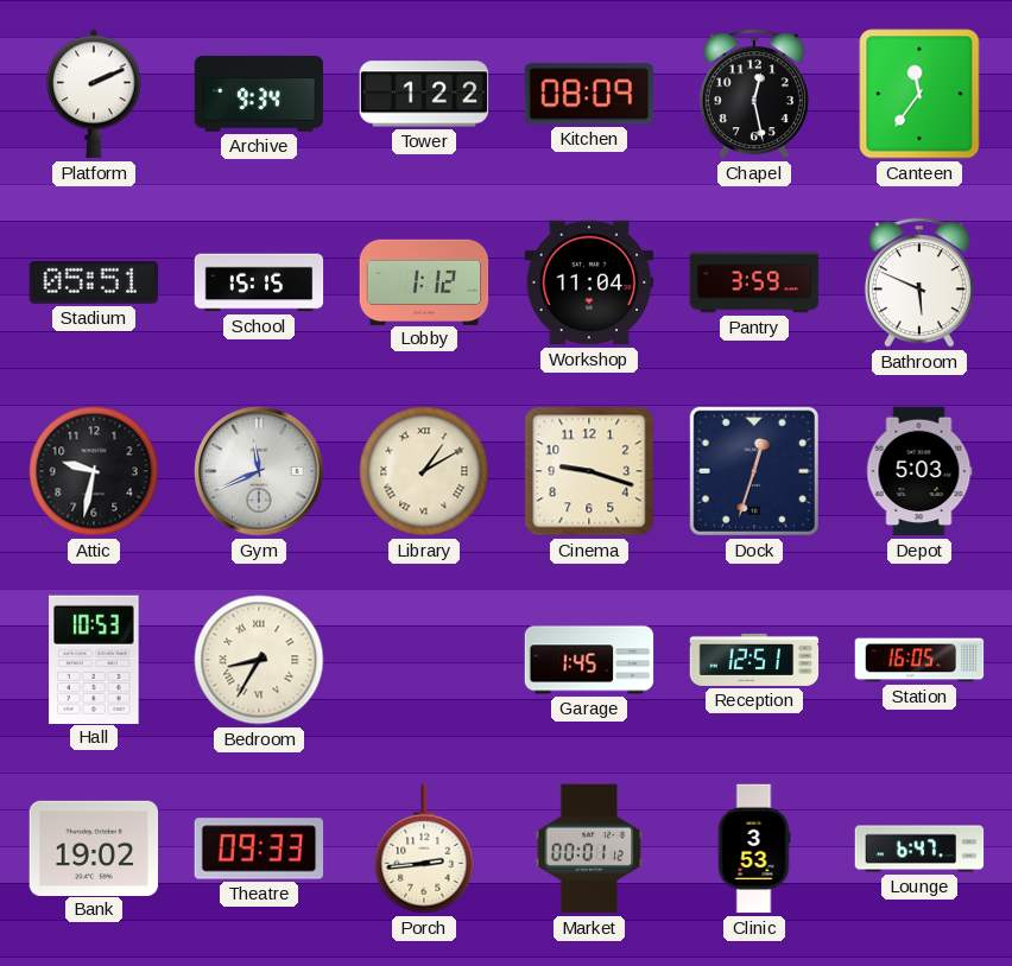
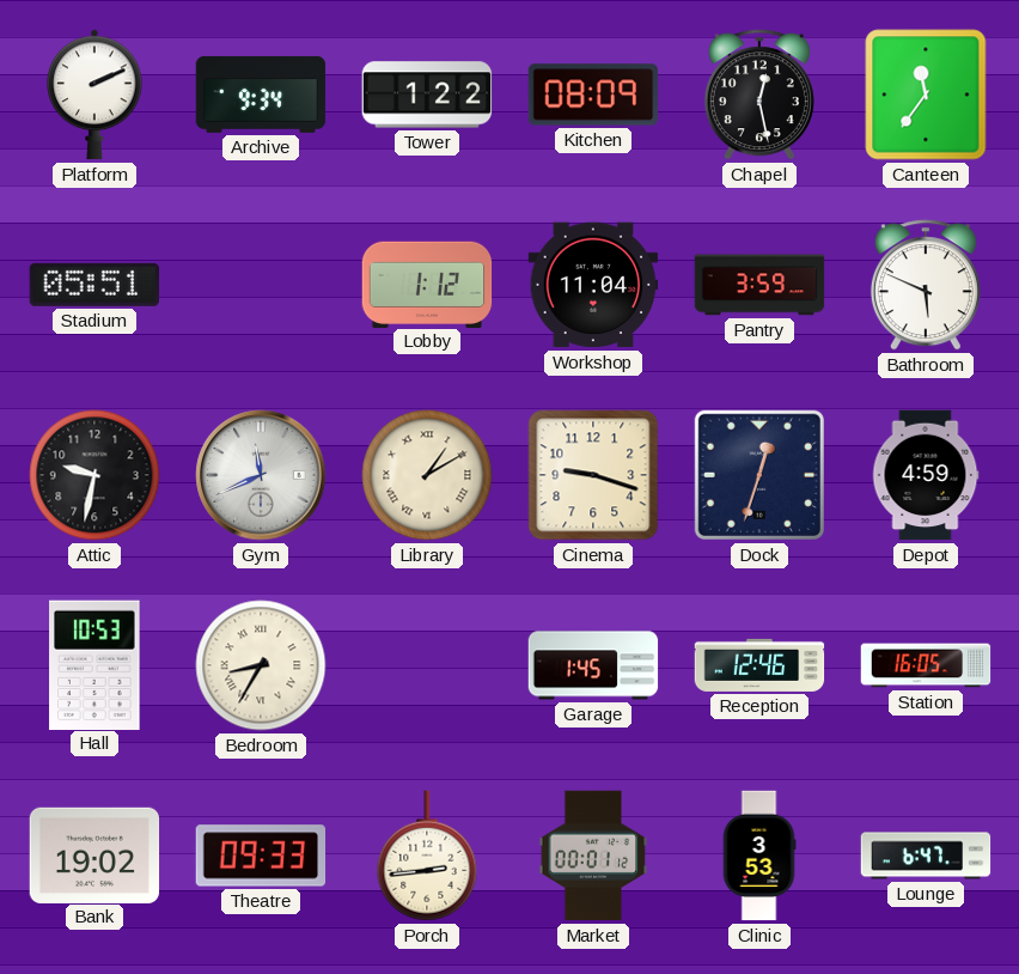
School: 15:15 -> none
Depot: 5:03 -> 4:59
Reception: 12:51 -> 12:46
